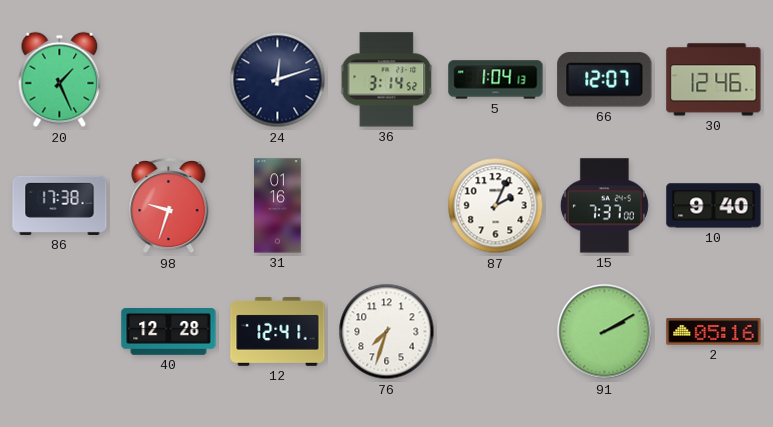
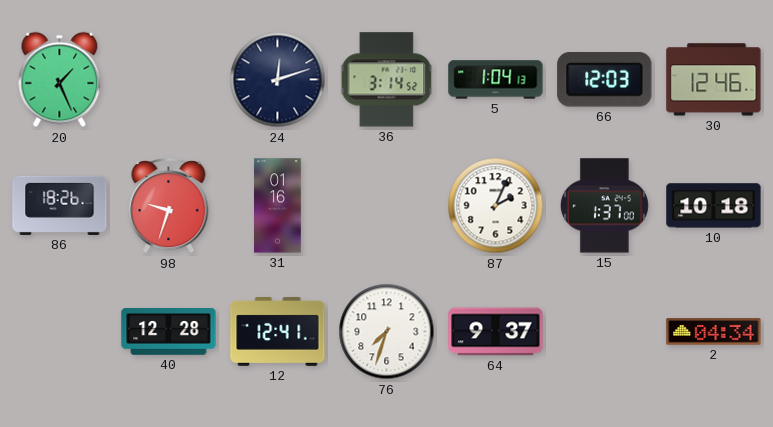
66: 12:07 -> 12:03
86: 17:38 -> 18:26
15: 7:37 -> 1:37
10: 9:40 -> 10:18
64: none -> 9:37
91: 2:10 -> none
2: 05:16 -> 04:34
